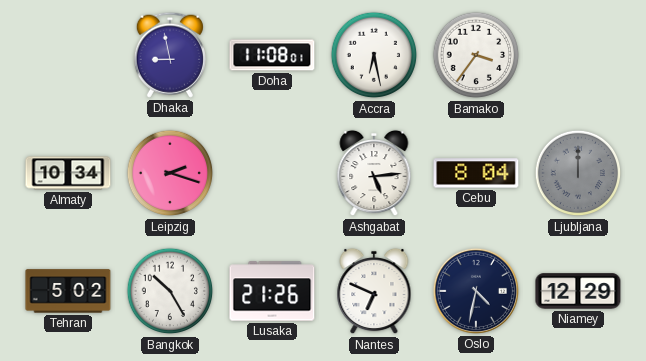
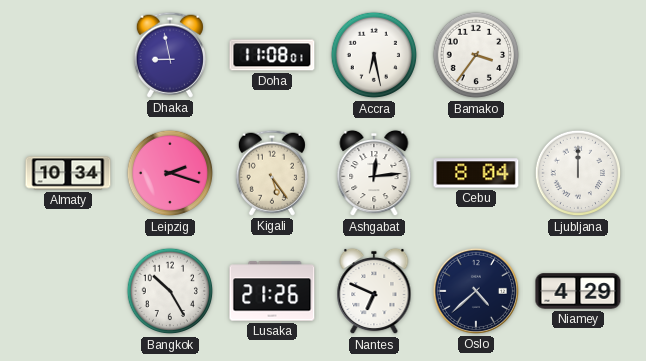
Kigali: none -> 5:24
Ashgabat: 5:14 -> 12:14
Ljubljana dial: grey -> white
Tehran: 5:02 -> none
Oslo: 4:32 -> 4:38
Niamey: 12:29 -> 4:29
